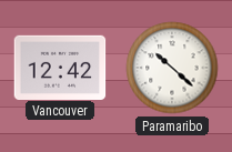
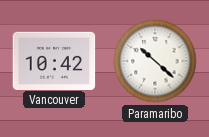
Vancouver: 12:42 -> 10:42
